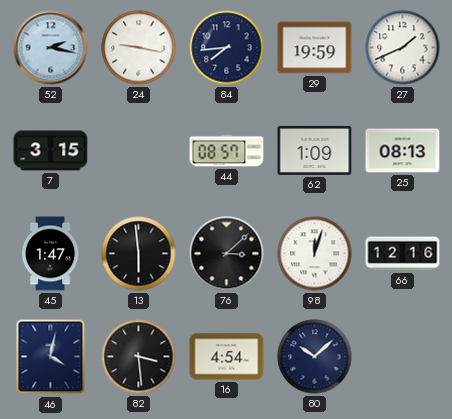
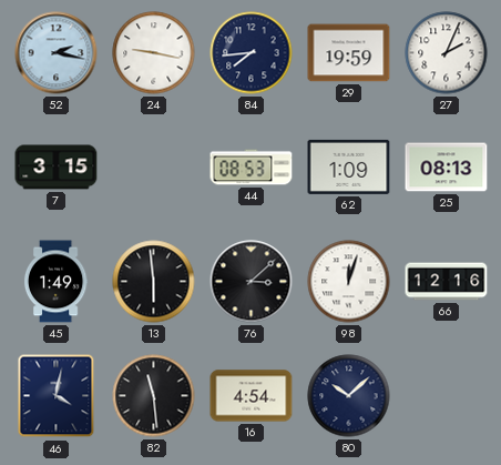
27: 1:41 -> 2:04
44: 08:57 -> 08:53
45: 1:47 -> 1:49
82: 3:29 -> 11:29
